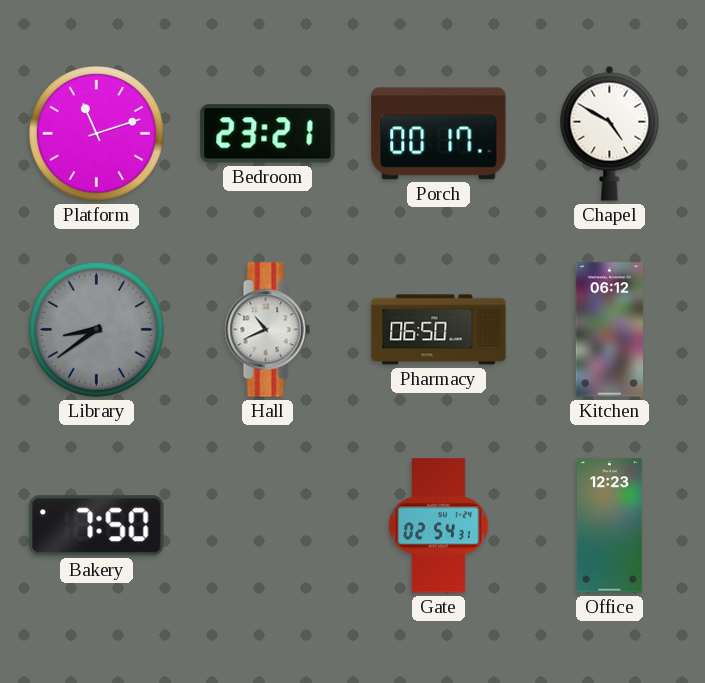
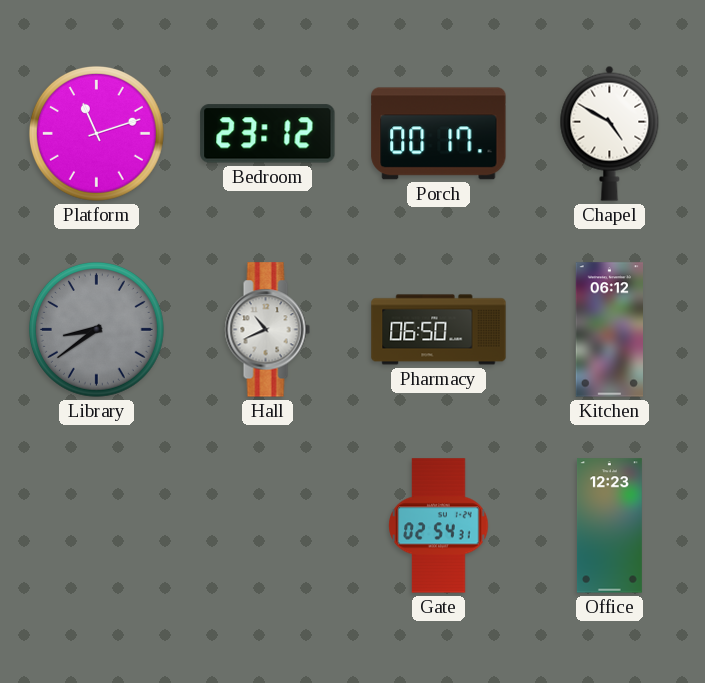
Bedroom: 23:21 -> 23:12
Bakery: 7:50 -> none
